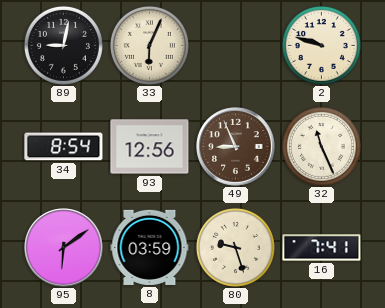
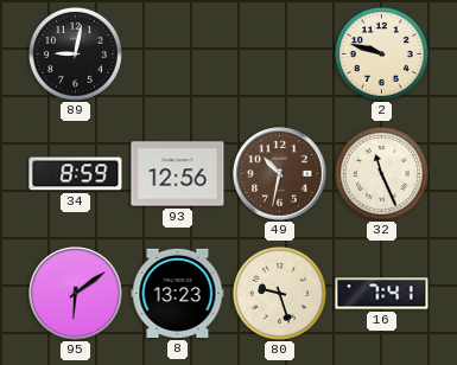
33: 6:04 -> none
34: 8:54 -> 8:59
49: 8:56 -> 10:32
8: 03:59 -> 13:23
